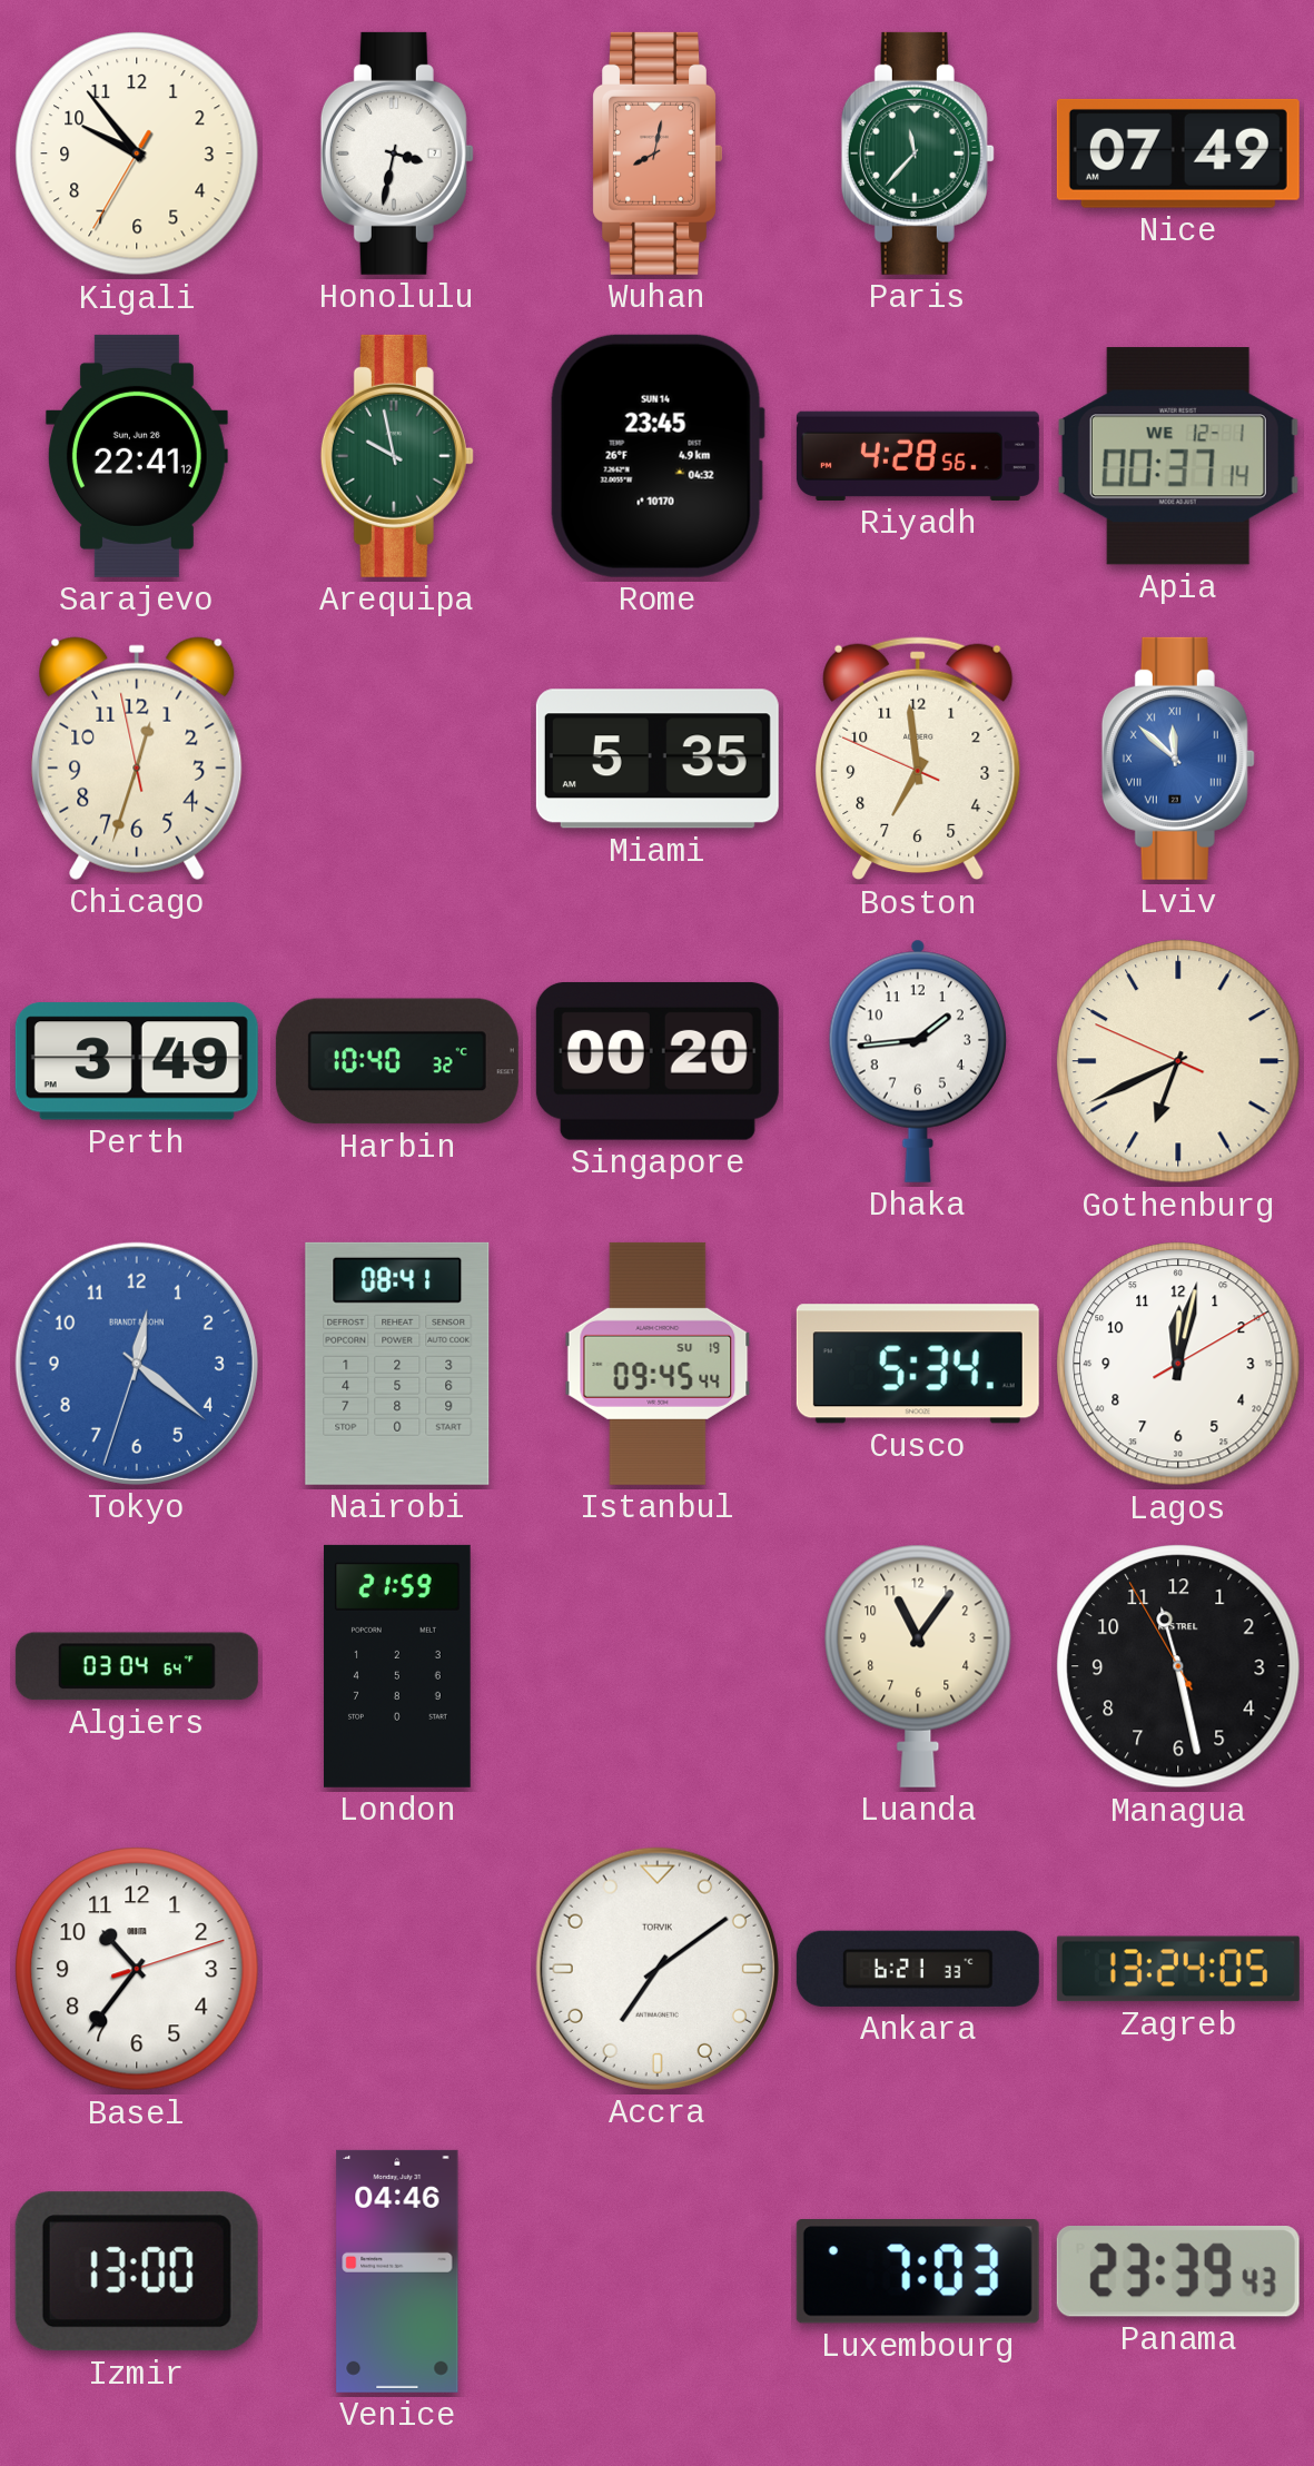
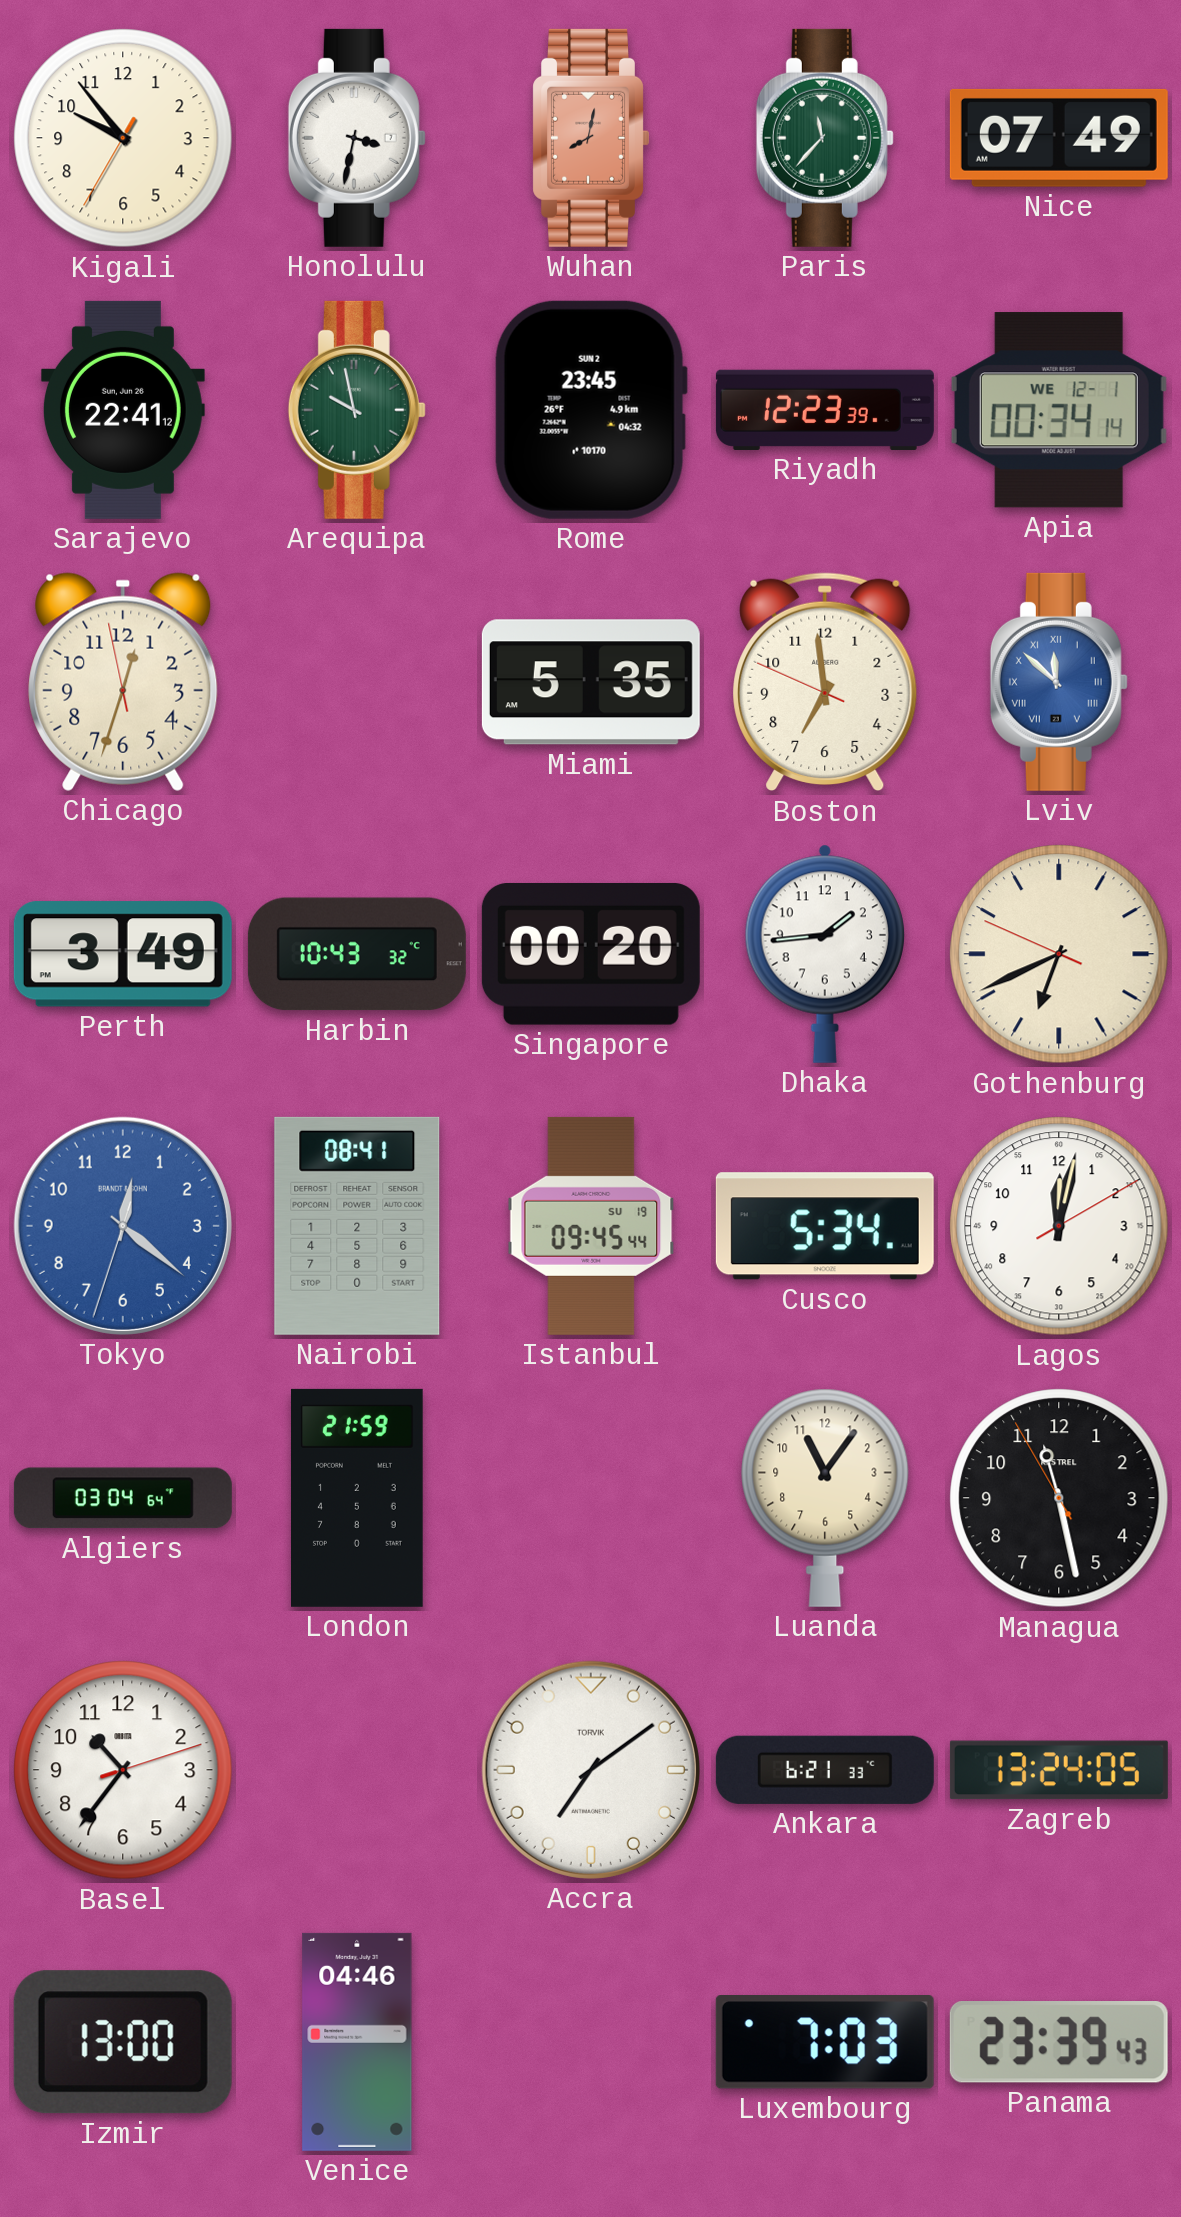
Rome date: SUN 14 -> SUN 2
Riyadh: 4:28 -> 12:23
Apia: 00:37 -> 00:34
Harbin: 10:40 -> 10:43
